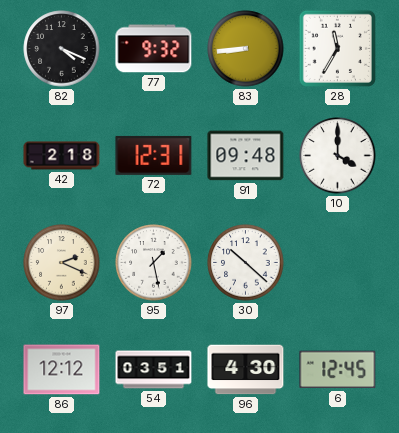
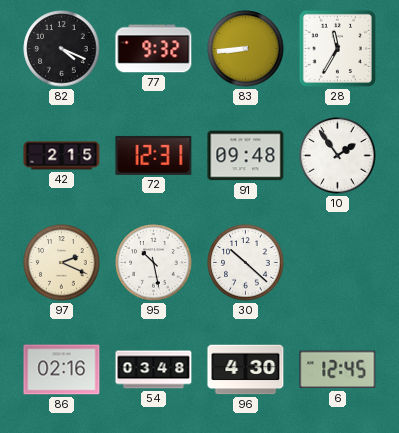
42: 2:18 -> 2:15
10: 4:00 -> 1:54
95: 1:28 -> 10:28
86: 12:12 -> 02:16
54: 03:51 -> 03:48
